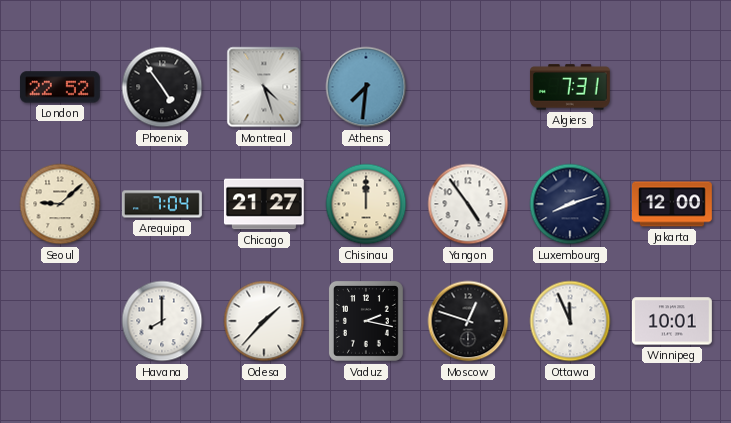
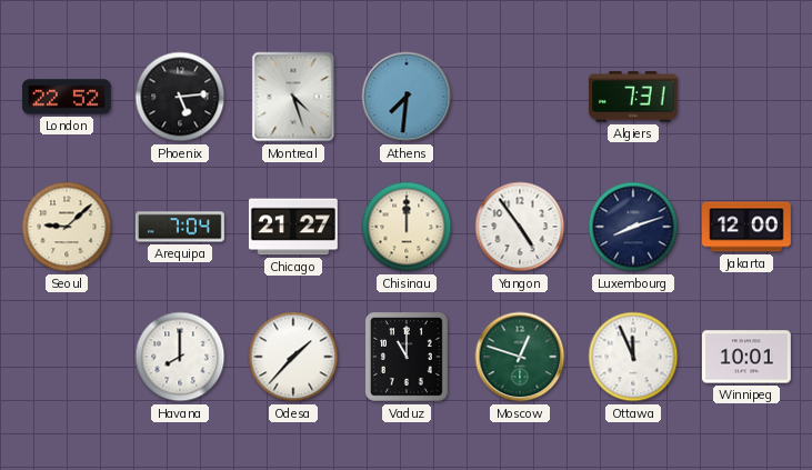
Phoenix: 4:54 -> 5:14
Vaduz: 2:17 -> 11:00
Moscow dial: black -> green
